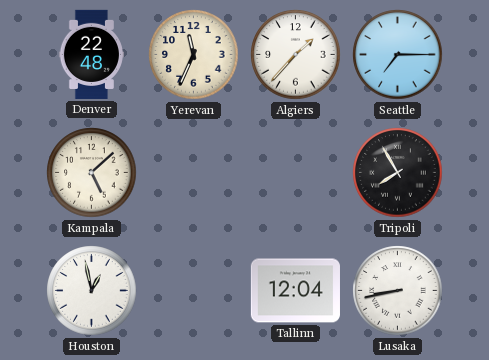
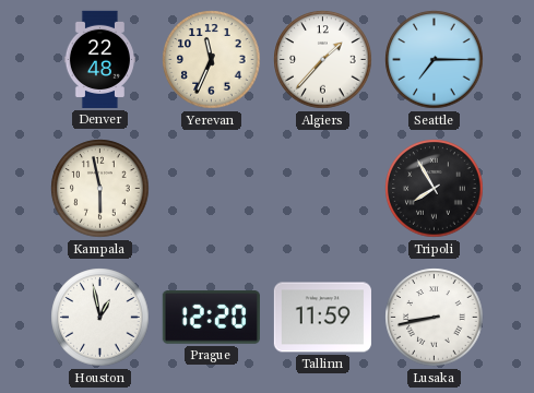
Kampala: 5:08 -> 5:58
Prague: none -> 12:20
Tallinn: 12:04 -> 11:59
